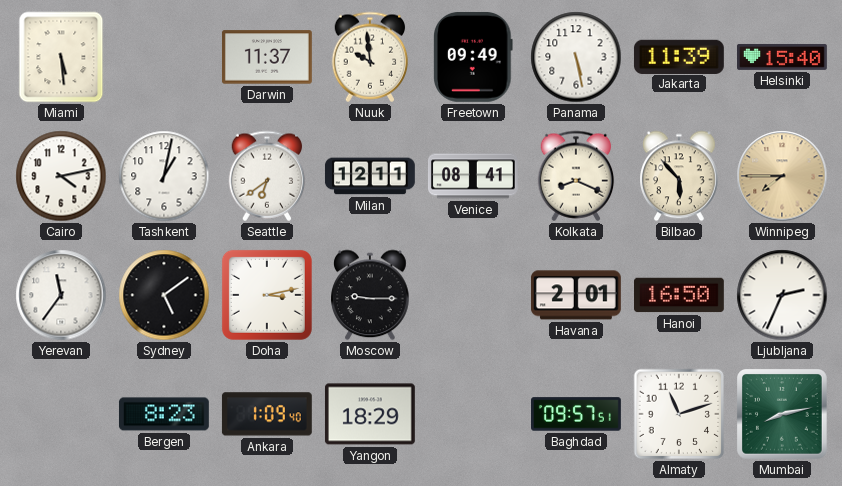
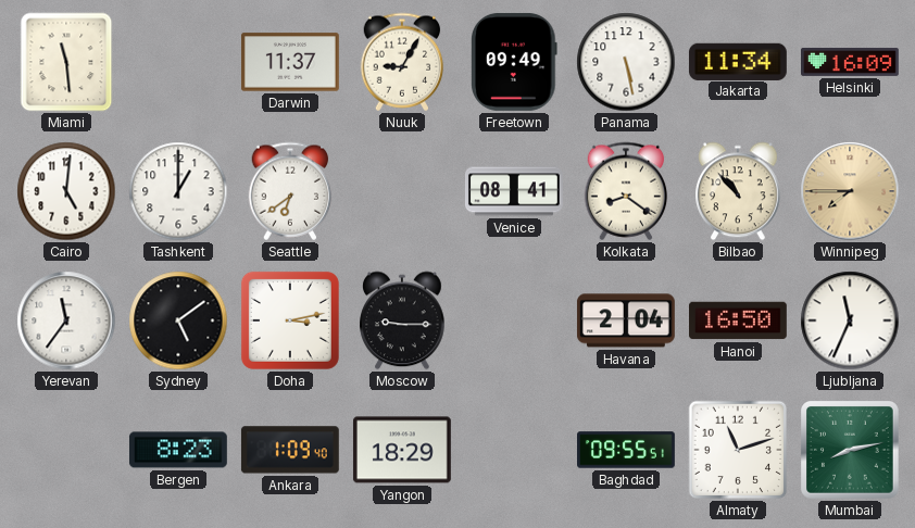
Miami: 5:29 -> 11:29
Nuuk: 9:59 -> 9:05
Jakarta: 11:39 -> 11:34
Helsinki: 15:40 -> 16:09
Cairo: 4:13 -> 5:01
Tashkent: 1:02 -> 1:00
Milan: 12:11 -> none
Kolkata: 8:19 -> 8:21
Bilbao: 5:53 -> 10:53
Havana: 2:01 -> 2:04
Ljubljana: 2:34 -> 11:34
Baghdad: 09:57 -> 09:55
